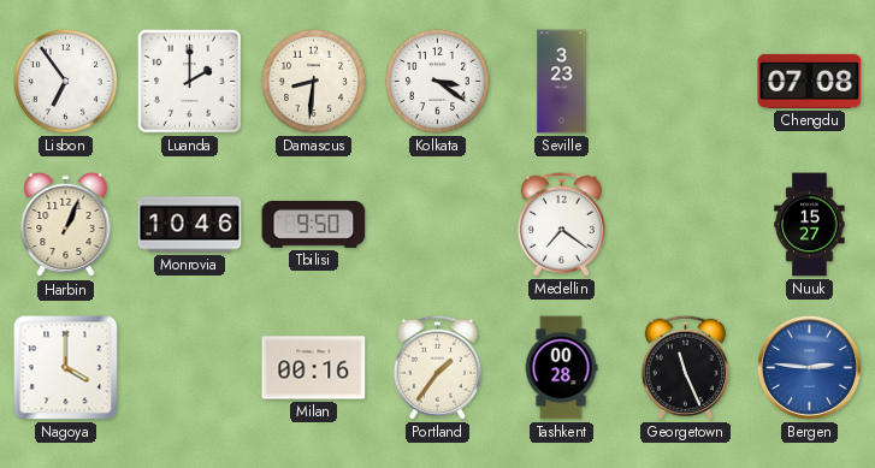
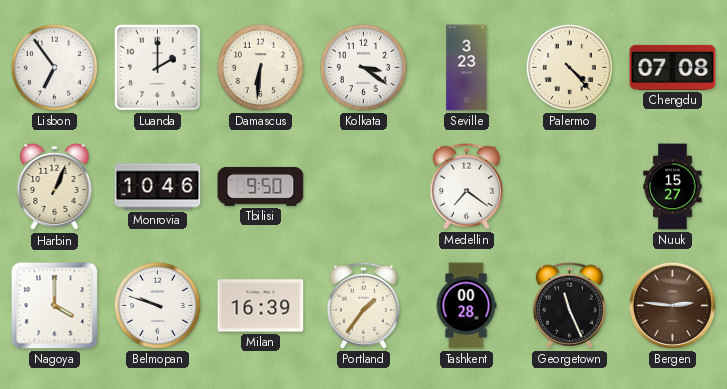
Damascus: 8:31 -> 6:31
Palermo: none -> 4:23
Belmopan: none -> 9:48
Milan: 00:16 -> 16:39
Bergen dial: blue -> brown
